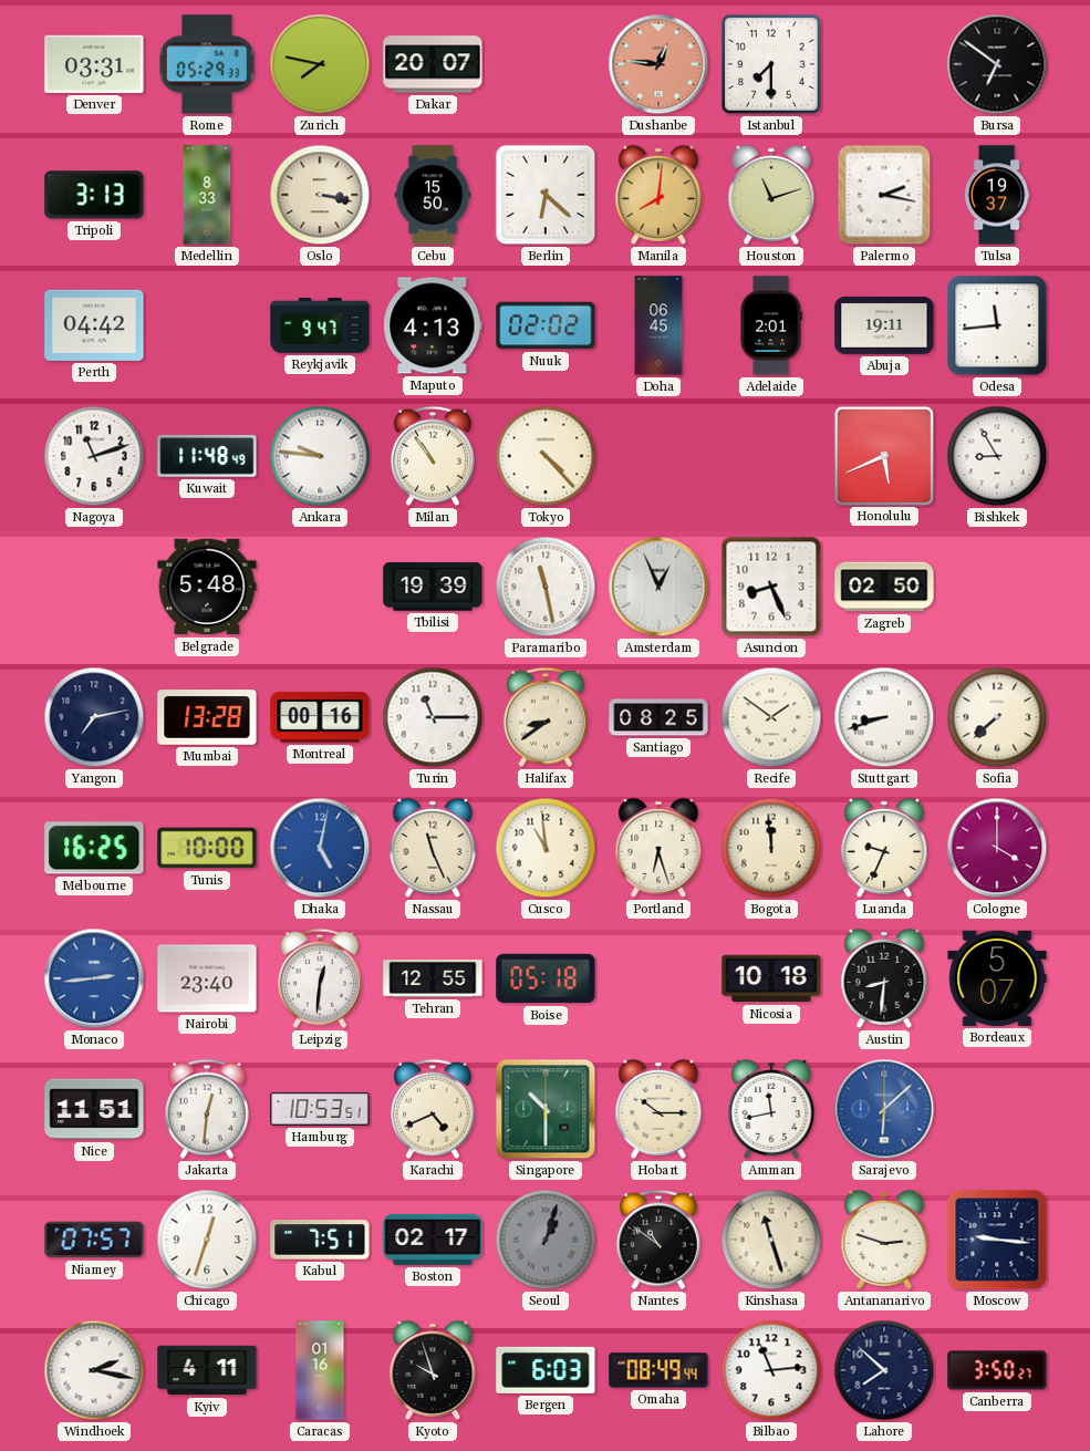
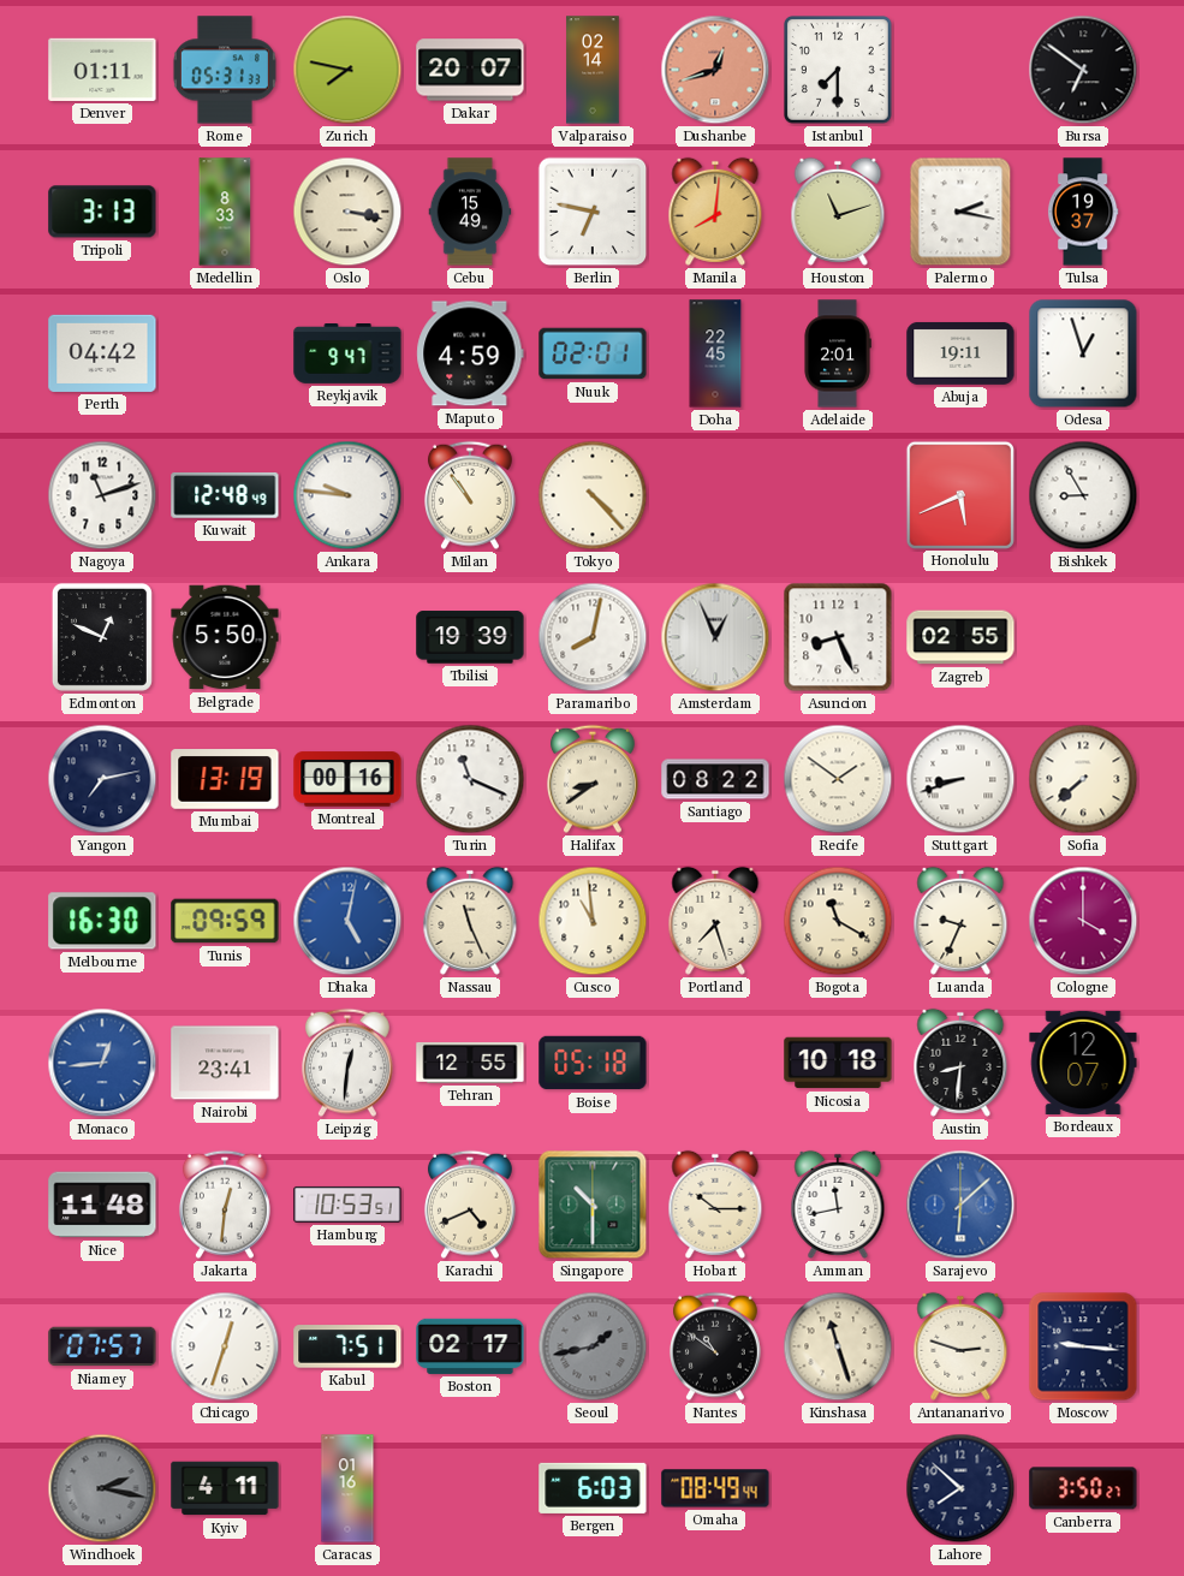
Denver: 03:31 -> 01:11
Rome: 05:29 -> 05:31
Valparaiso: none -> 02:14
Dushanbe: 12:46 -> 12:42
Cebu: 15:50 -> 15:49
Berlin: 6:22 -> 6:47
Maputo: 4:13 -> 4:59
Nuuk: 02:02 -> 02:01
Doha: 06:45 -> 22:45
Odesa: 11:44 -> 12:57
Kuwait: 11:48 -> 12:48
Edmonton: none -> 12:49
Belgrade: 5:48 -> 5:50
Paramaribo: 11:28 -> 8:02
Zagreb: 02:50 -> 02:55
Mumbai: 13:28 -> 13:19
Turin: 11:15 -> 11:19
Santiago: 08:25 -> 08:22
Melbourne: 16:25 -> 16:30
Tunis: 10:00 -> 09:59
Portland: 6:27 -> 7:27
Bogota: 11:59 -> 11:20
Monaco: 2:44 -> 12:44
Nairobi: 23:40 -> 23:41
Bordeaux: 5:07 -> 12:07
Nice: 11:51 -> 11:48
Seoul: 1:03 -> 1:43
Windhoek dial: white -> grey
Kyoto: 9:57 -> none
Bilbao: 11:14 -> none
